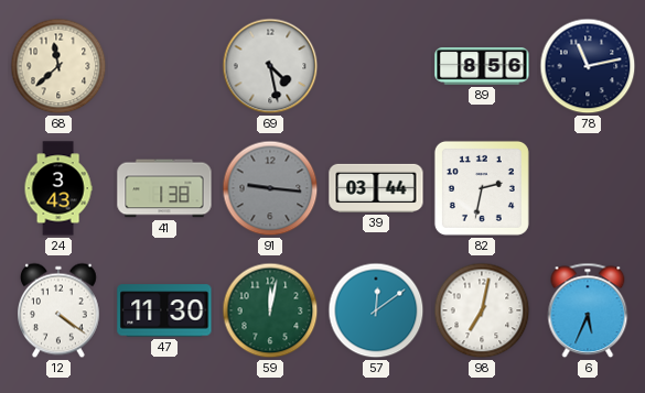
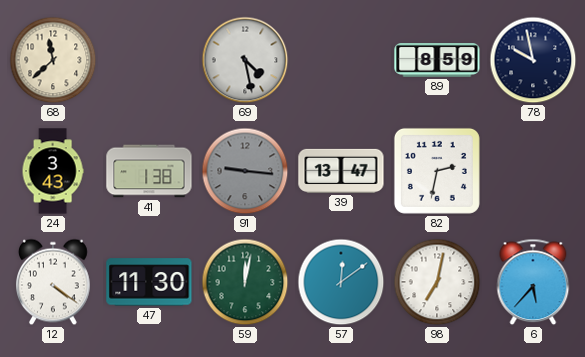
89: 8:56 -> 8:59
78: 11:13 -> 9:58
39: 03:44 -> 13:47
6: 5:34 -> 5:37
